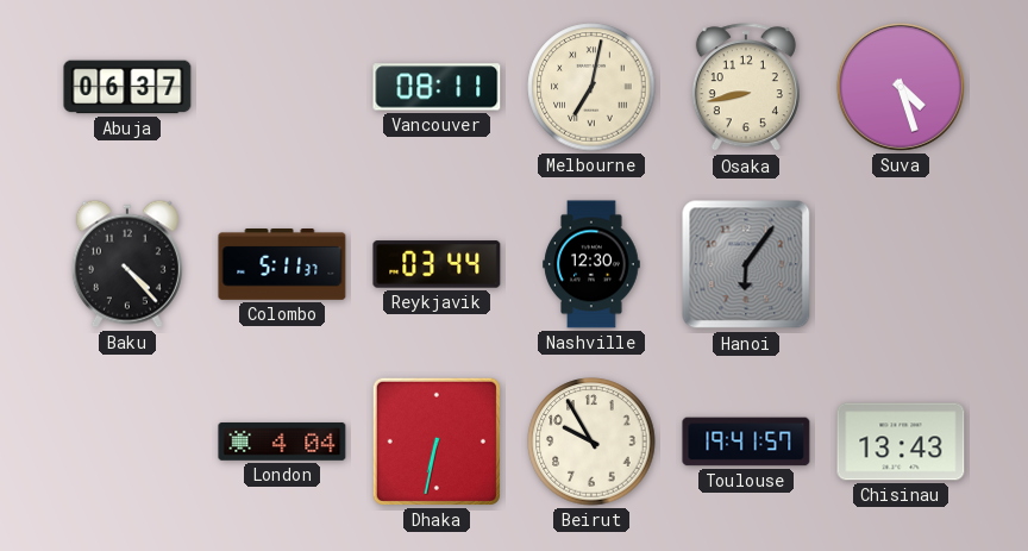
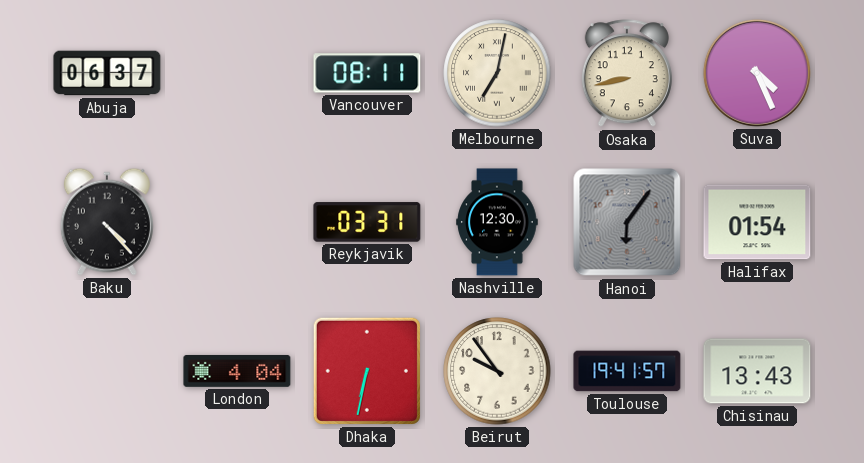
Suva: 4:27 -> 4:26
Colombo: 5:11 -> none
Reykjavik: 03:44 -> 03:31
Halifax: none -> 01:54
Beirut: 9:55 -> 9:54
